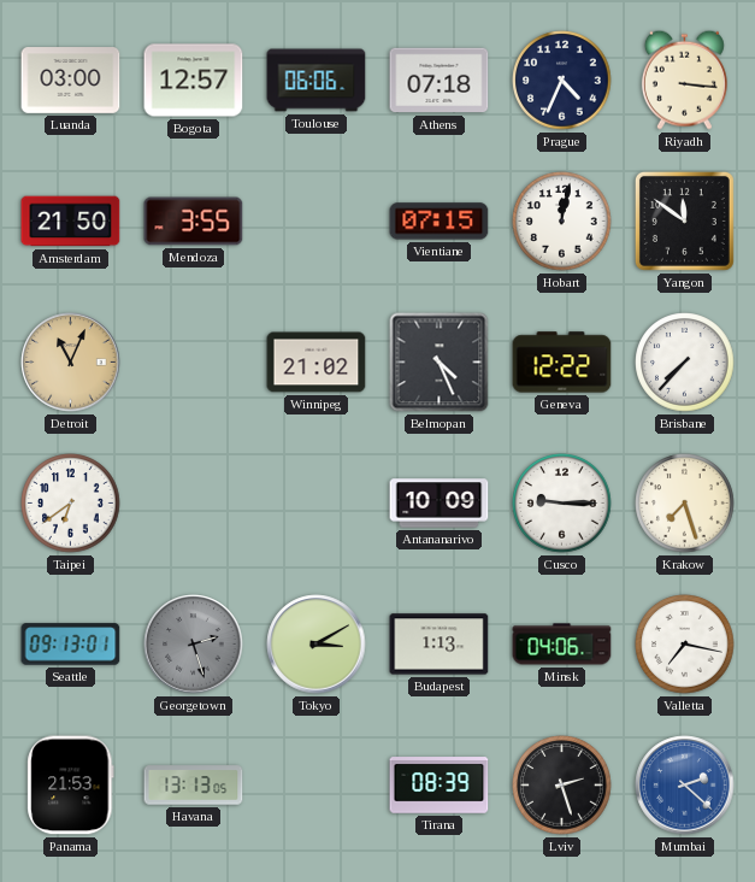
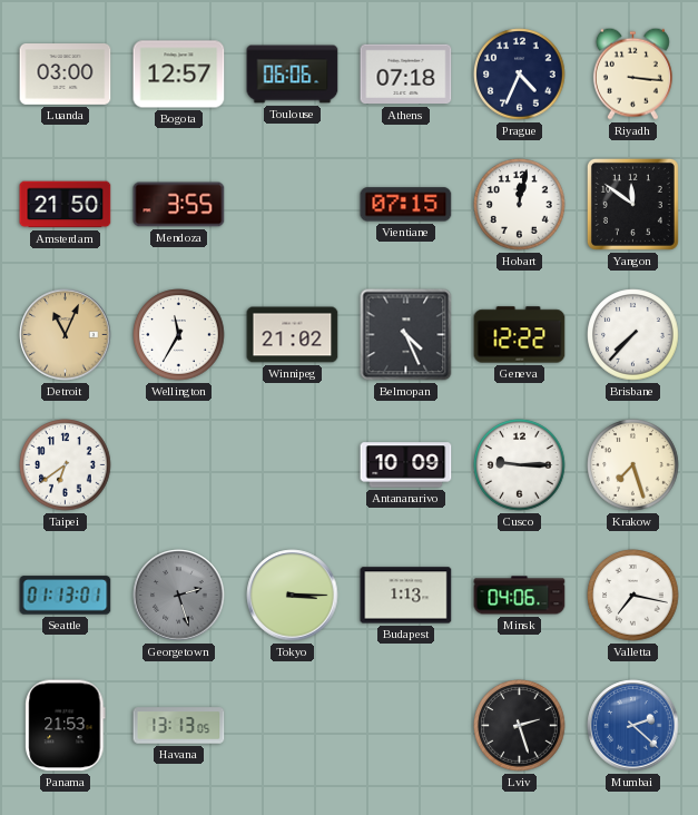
Wellington: none -> 11:35
Seattle: 09:13 -> 01:13
Tokyo: 3:10 -> 3:15
Tirana: 08:39 -> none
